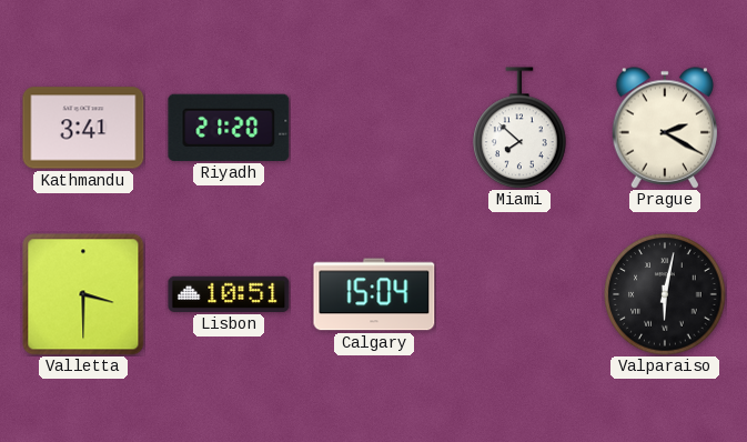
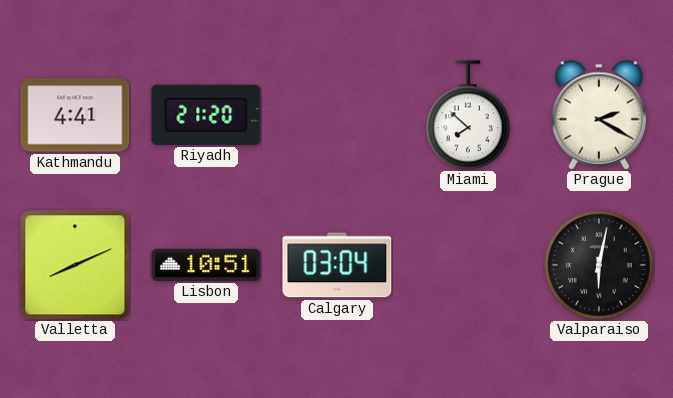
Kathmandu: 3:41 -> 4:41
Valletta: 3:30 -> 8:11
Calgary: 15:04 -> 03:04
